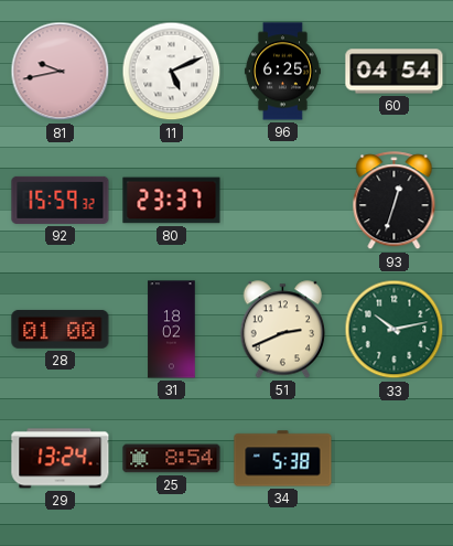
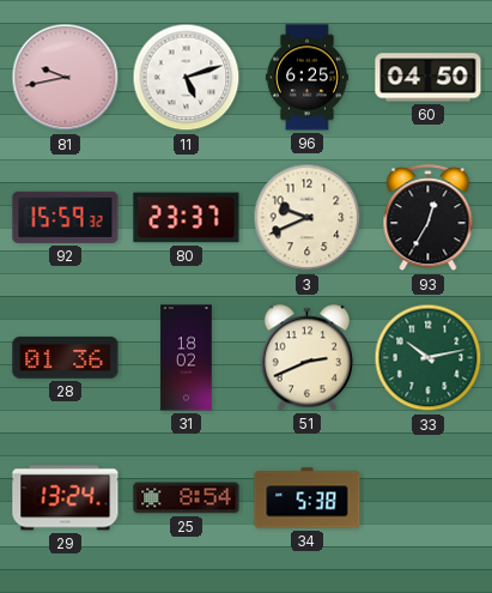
11: 5:11 -> 5:12
60: 04:54 -> 04:50
3: none -> 9:41
93: 12:33 -> 12:35
28: 01:00 -> 01:36
